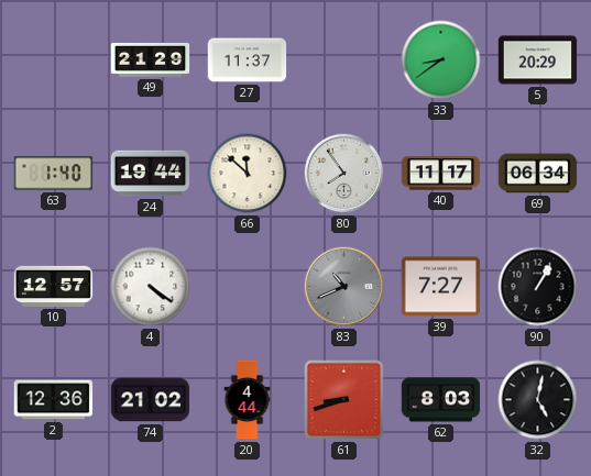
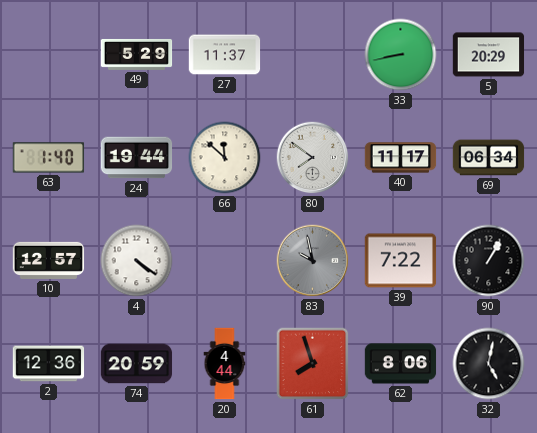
49: 21:29 -> 5:29
33: 8:39 -> 8:43
80: 7:54 -> 7:51
83: 10:41 -> 9:58
39: 7:27 -> 7:22
74: 21:02 -> 20:59
61: 8:42 -> 7:57
62: 8:03 -> 8:06
